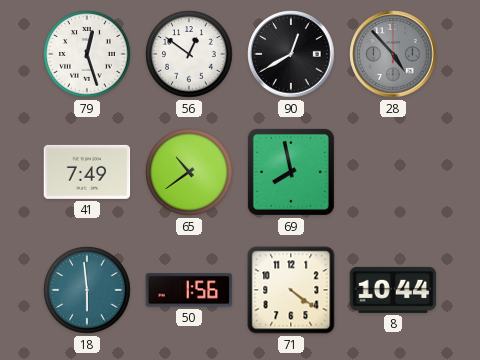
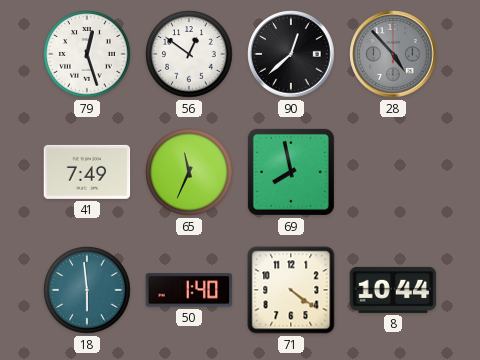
90: 12:40 -> 12:38
65: 10:39 -> 11:34
50: 1:56 -> 1:40
